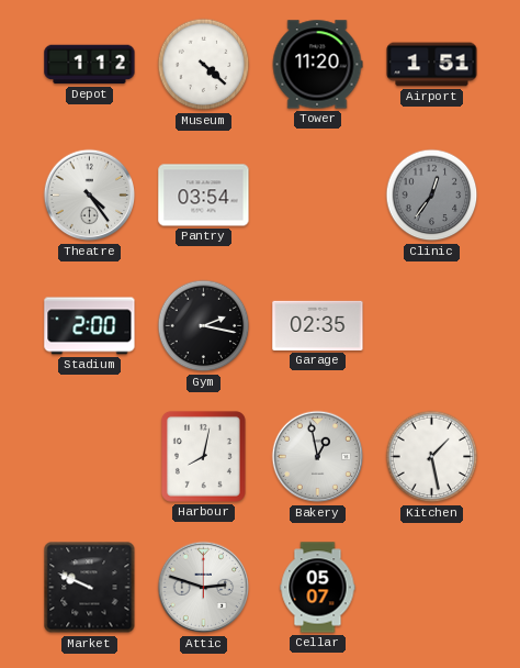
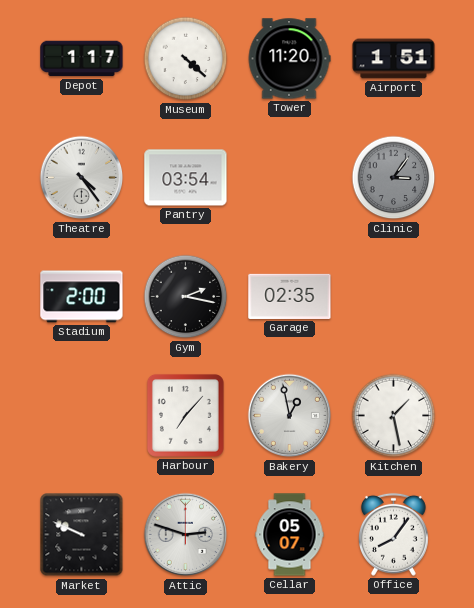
Depot: 1:12 -> 1:17
Clinic: 12:36 -> 3:06
Harbour: 8:02 -> 7:07
Office: none -> 8:06
